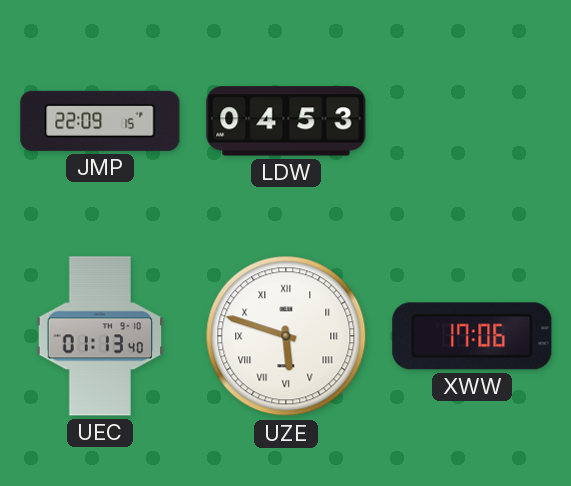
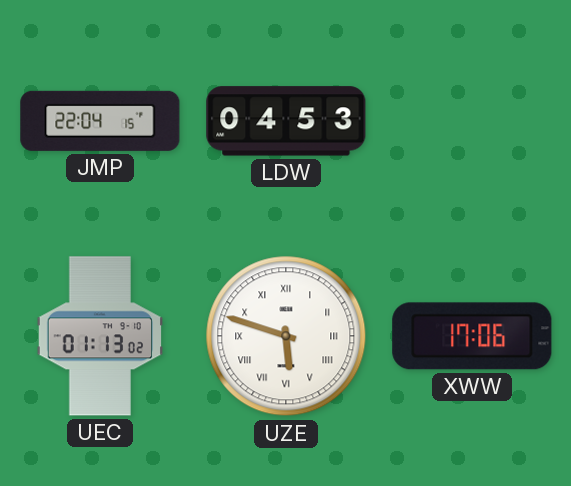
JMP: 22:09 -> 22:04
UEC: 01:13:40 -> 01:13:02
